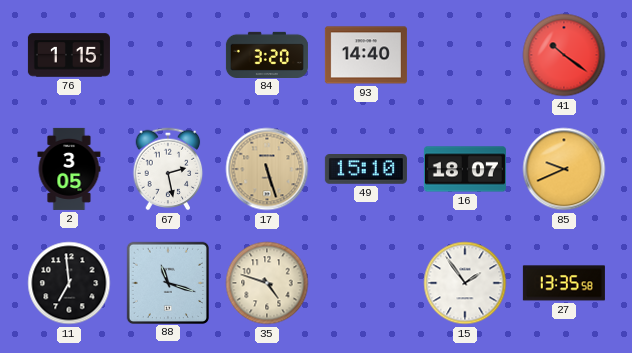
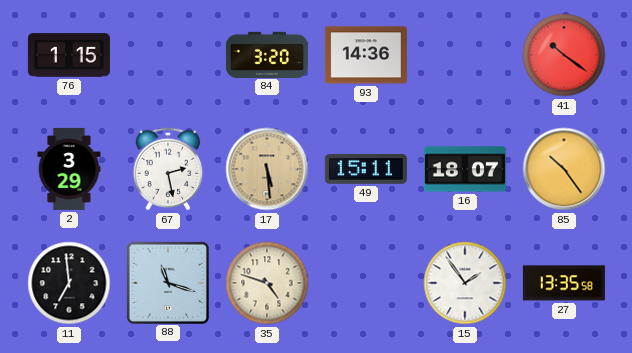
93: 14:40 -> 14:36
2: 3:05 -> 3:29
17: 5:27 -> 5:29
49: 15:10 -> 15:11
85: 9:41 -> 10:24
